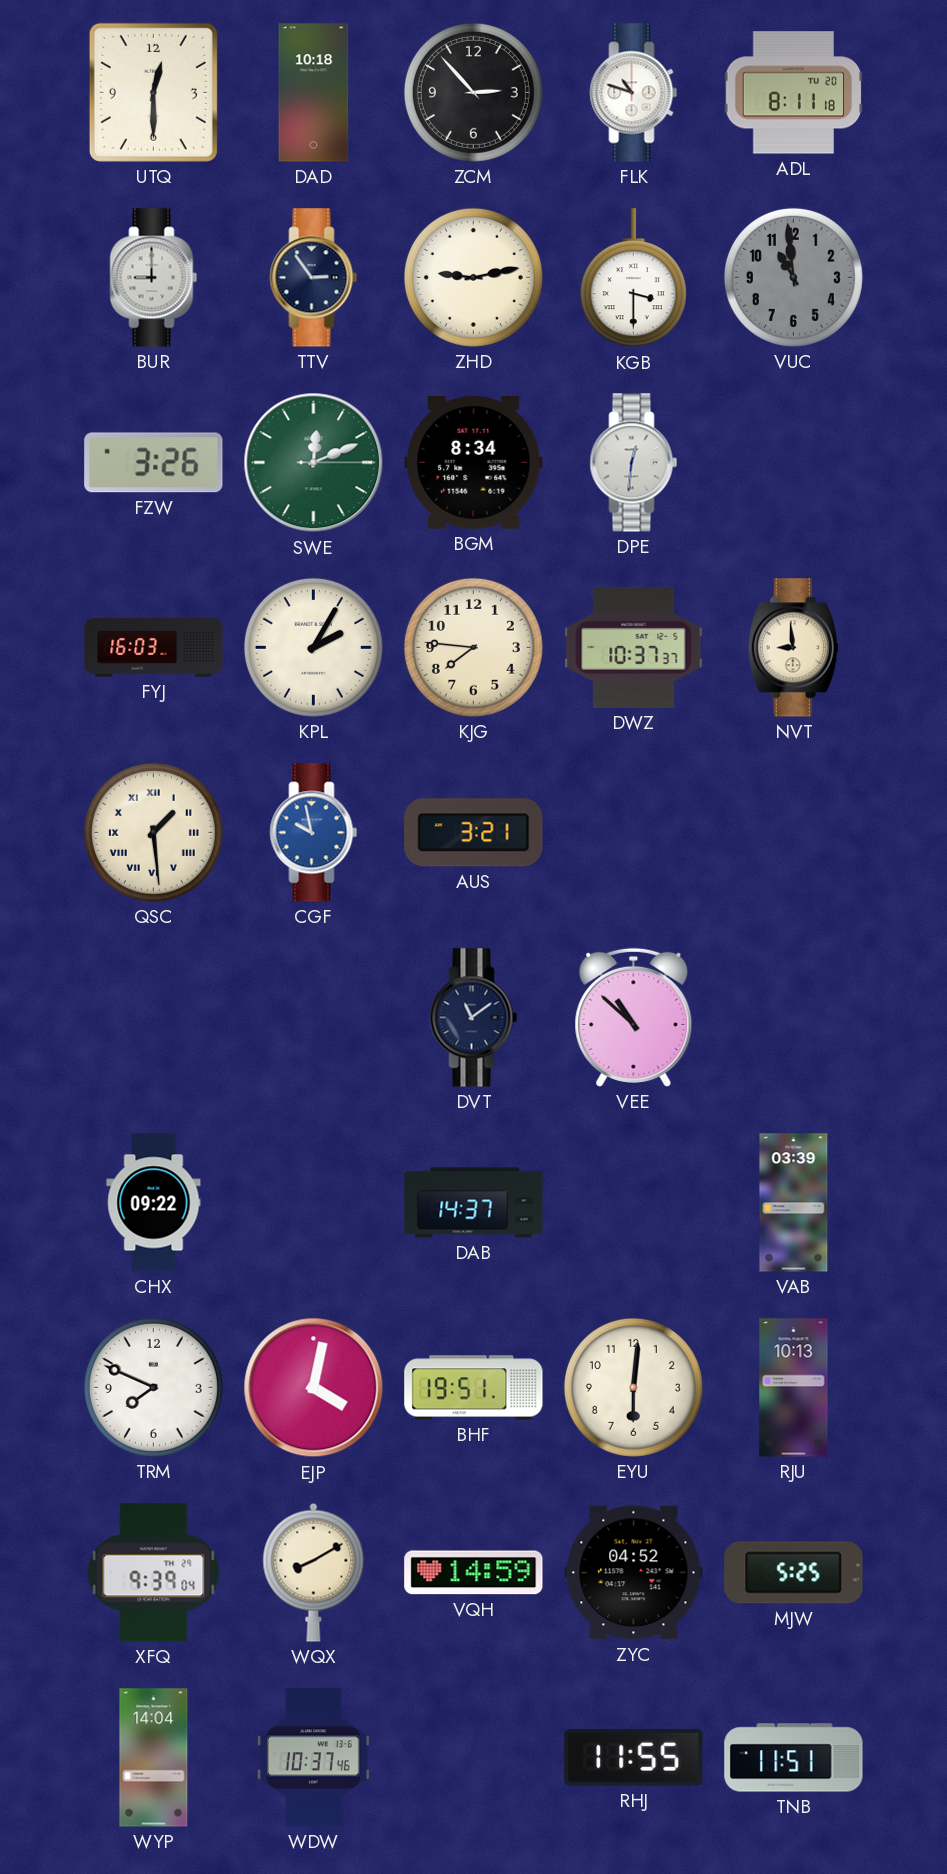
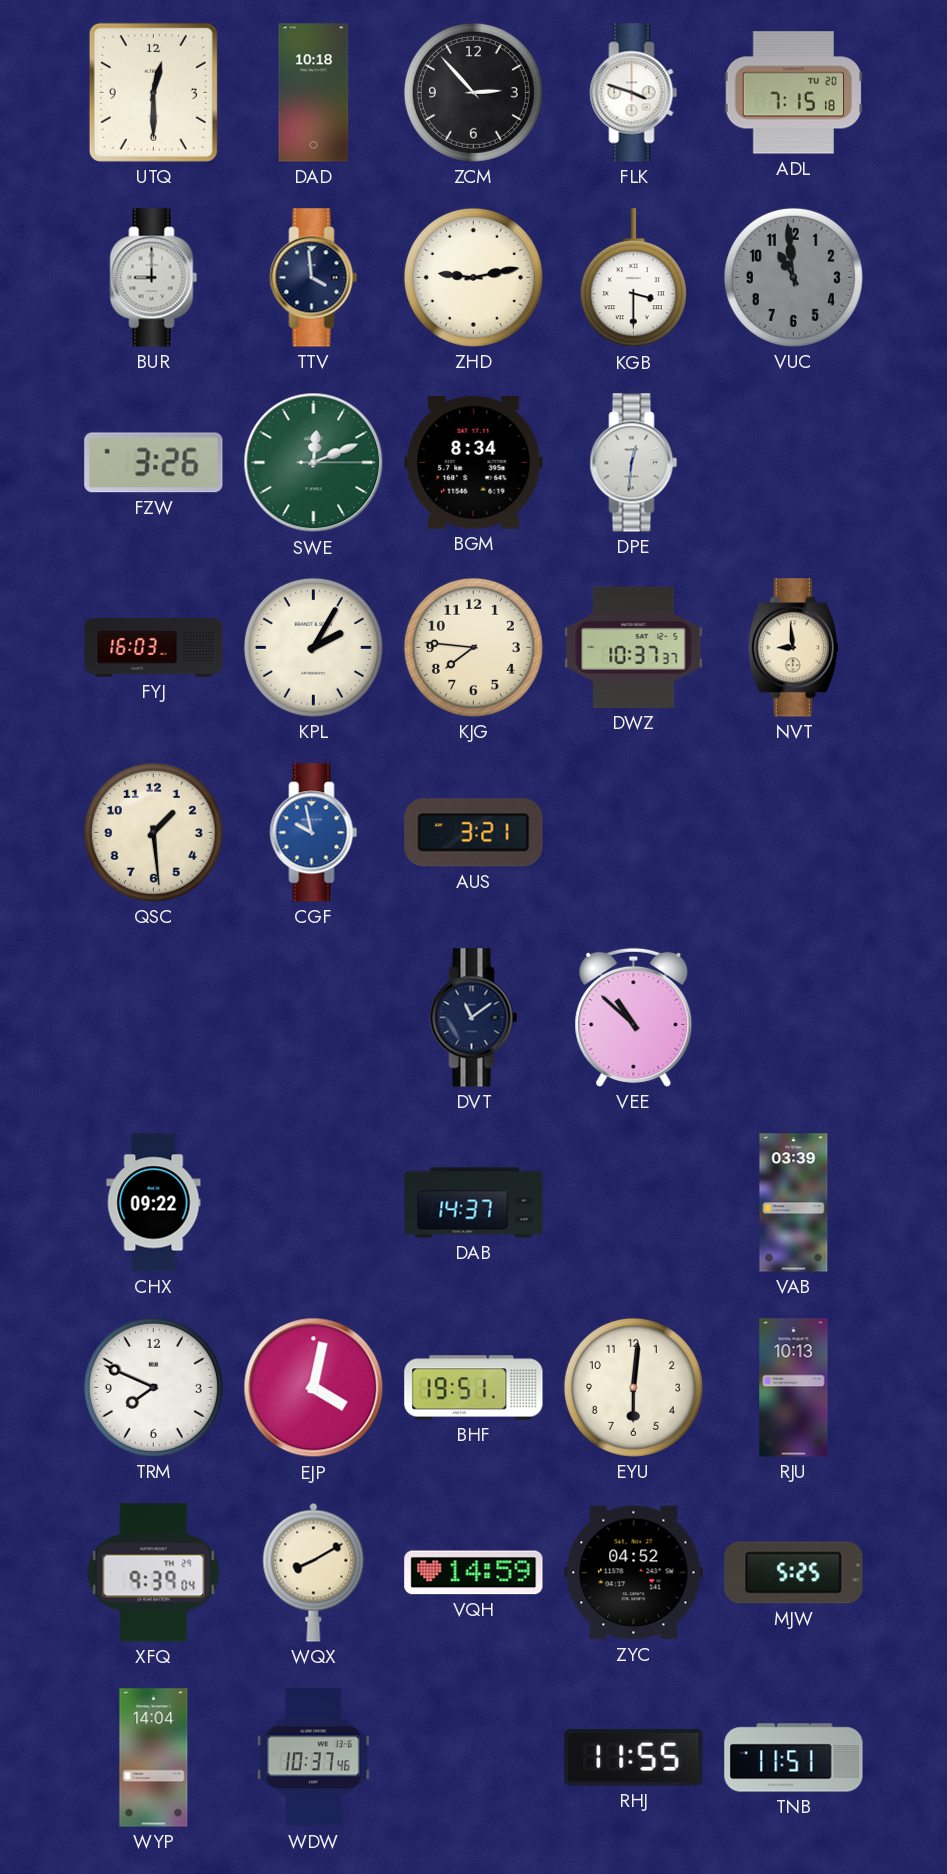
FLK: 10:48 -> 3:48
ADL: 8:11 -> 7:15
TTV: 2:54 -> 3:59
QSC numerals: Roman -> Arabic
